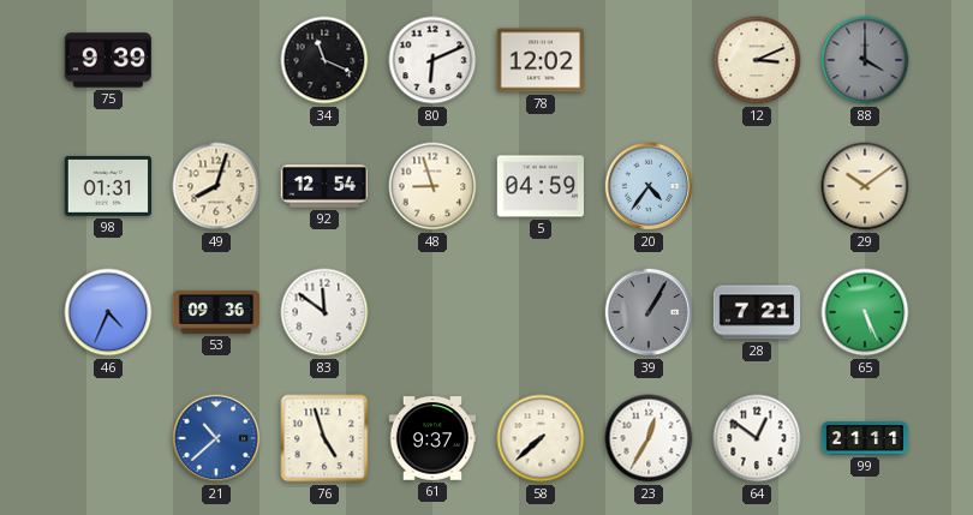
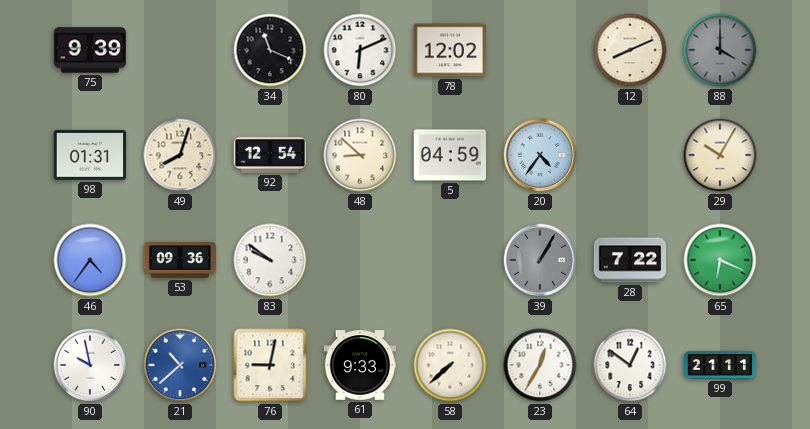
12: 3:11 -> 8:11
48: 8:57 -> 8:52
29: 10:09 -> 10:05
46: 4:34 -> 4:36
83: 11:51 -> 9:51
28: 7:21 -> 7:22
65: 5:26 -> 6:19
90: none -> 9:58
76: 4:57 -> 9:02
61: 9:37 -> 9:33
